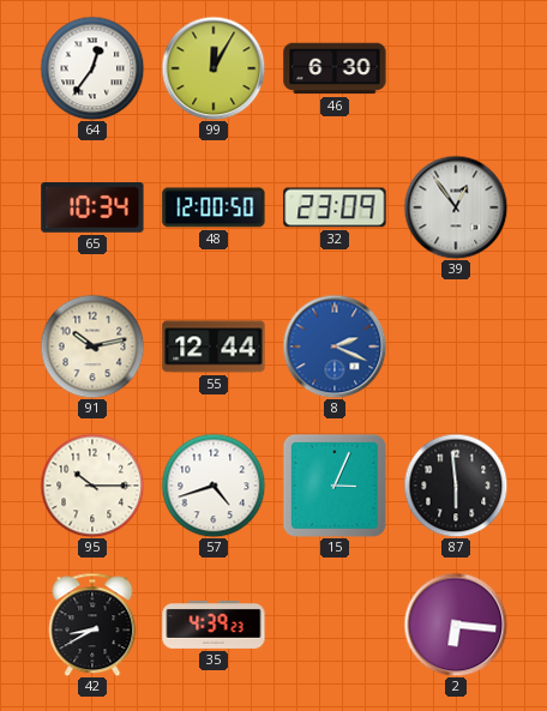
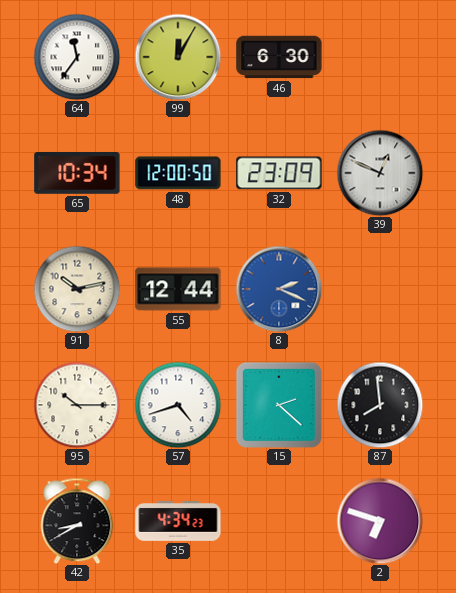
64: 12:36 -> 11:36
39: 12:54 -> 12:49
15: 3:04 -> 2:22
87: 5:59 -> 7:59
35: 4:39 -> 4:34
2: 6:16 -> 6:48
